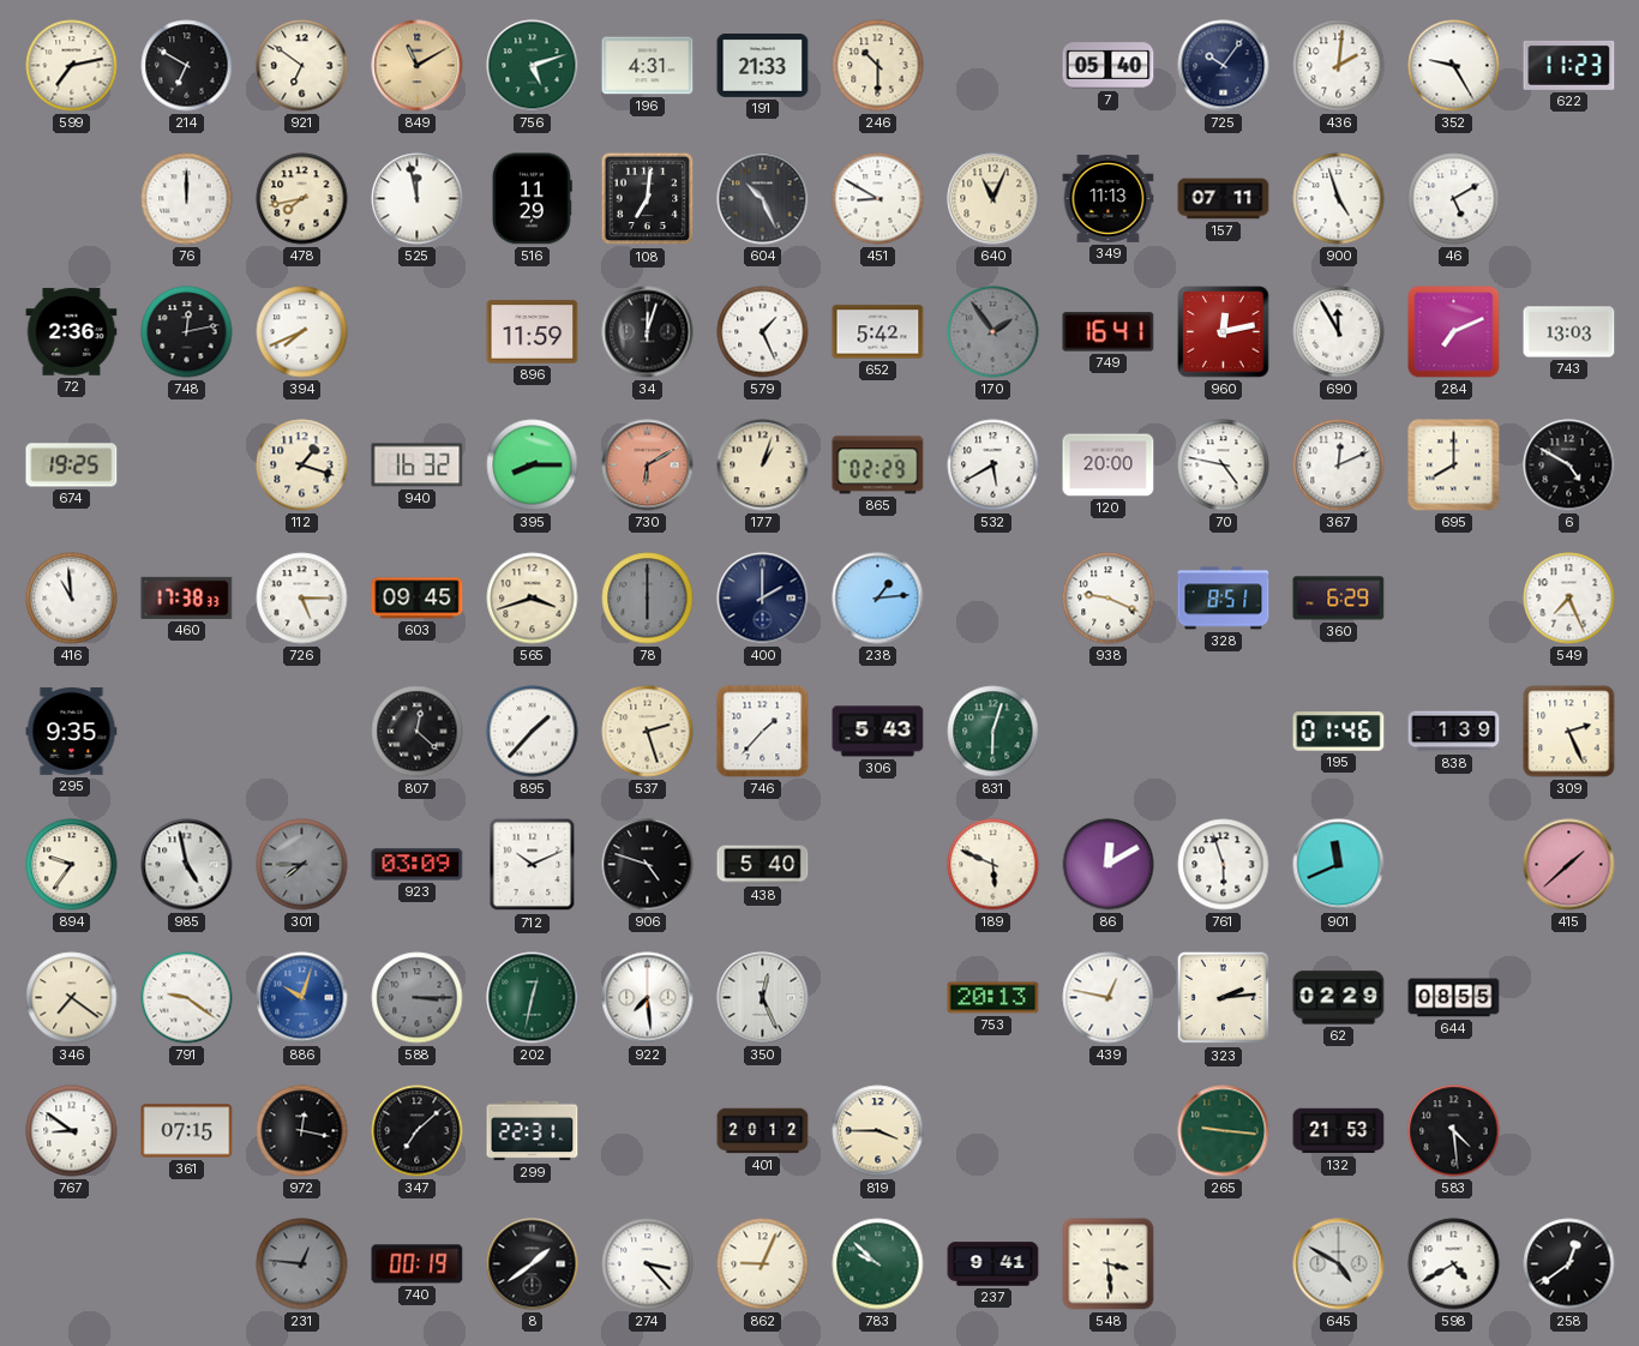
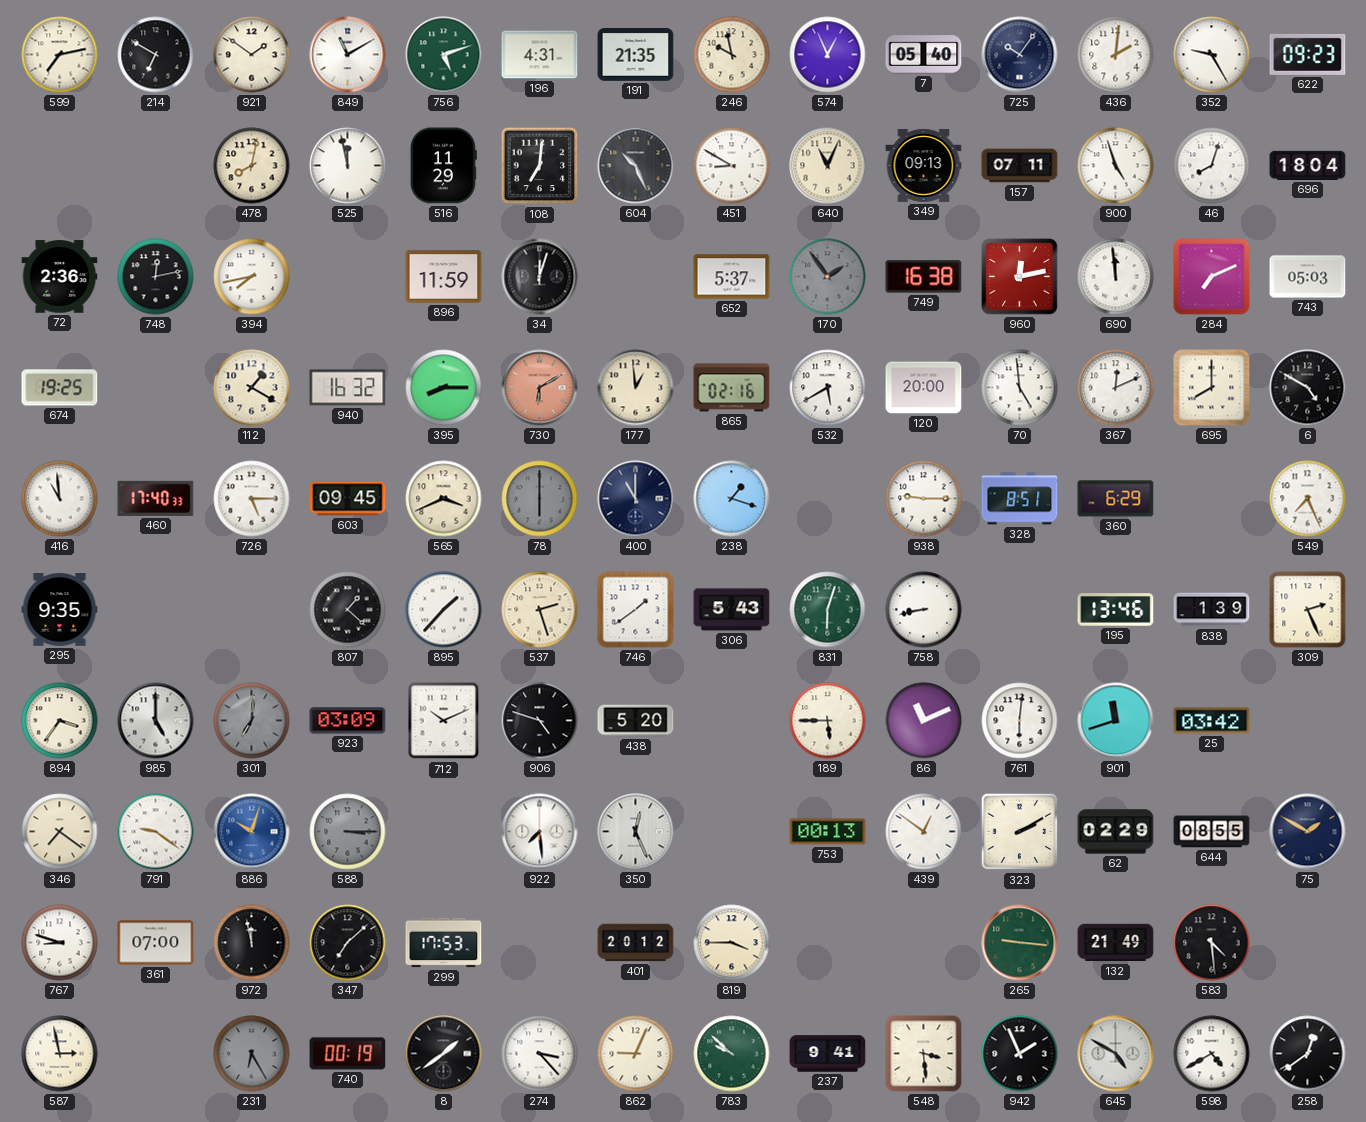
921: 6:51 -> 1:51
849 dial: champagne -> white
191: 21:33 -> 21:35
246: 10:30 -> 9:58
574: none -> 12:56
622: 11:23 -> 09:23
76: 12:00 -> none
478: 7:43 -> 8:02
349: 11:13 -> 09:13
46: 5:10 -> 8:03
696: none -> 18:04
394: 7:41 -> 7:43
579: 1:26 -> none
652: 5:42 -> 5:37
749: 16:41 -> 16:38
690: 11:55 -> 11:59
743: 13:03 -> 05:03
112: 1:18 -> 1:20
177: 1:03 -> 12:59
865: 02:29 -> 02:16
70: 4:47 -> 4:59
460: 17:38 -> 17:40
565: 3:42 -> 3:41
400: 2:00 -> 11:00
238: 1:14 -> 1:18
938: 9:19 -> 9:15
807: 12:22 -> 1:22
746: 1:37 -> 1:39
758: none -> 8:43
195: 01:46 -> 13:46
894: 9:36 -> 3:36
985: 4:58 -> 5:00
301: 7:45 -> 7:01
438: 5:40 -> 5:20
189: 5:49 -> 5:45
86: 12:10 -> 11:11
761: 5:57 -> 6:01
901: 11:41 -> 11:42
25: none -> 03:42
415: 1:38 -> none
202: 12:32 -> none
753: 20:13 -> 00:13
439: 12:47 -> 12:51
323: 2:14 -> 2:10
75: none -> 1:50
767: 8:51 -> 8:48
361: 07:15 -> 07:00
972: 12:17 -> 11:58
299: 22:31 -> 17:53
132: 21:53 -> 21:49
587: none -> 2:58
231: 12:46 -> 6:25
942: none -> 1:56
